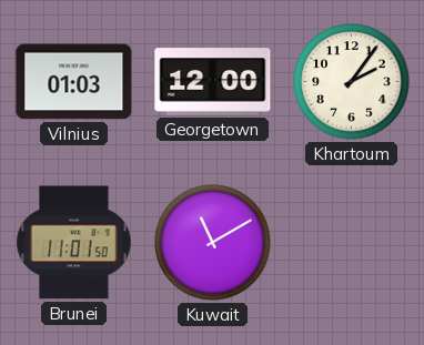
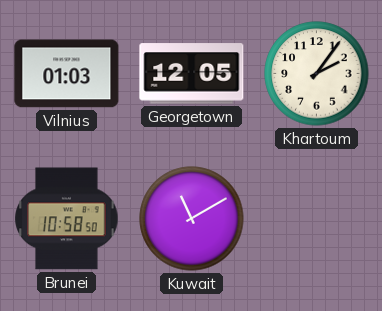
Georgetown: 12:00 -> 12:05
Brunei: 11:01 -> 10:58
